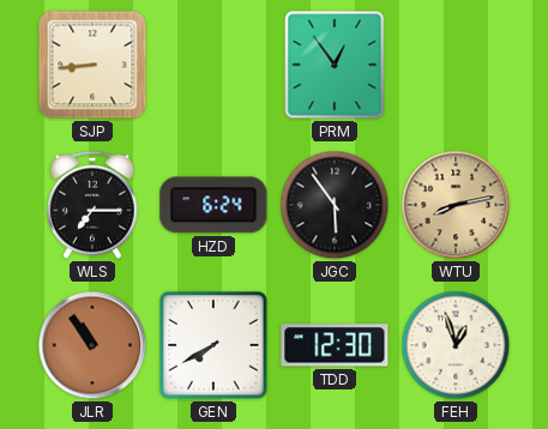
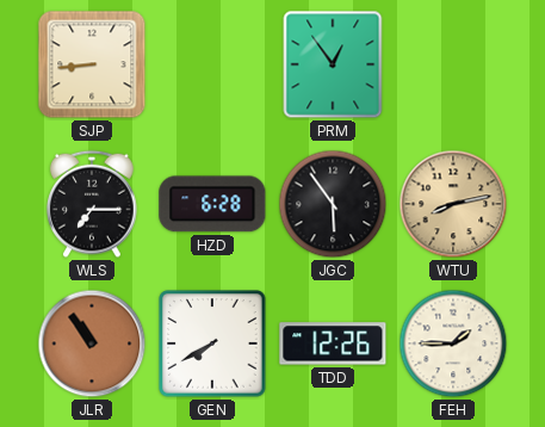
HZD: 6:24 -> 6:28
TDD: 12:30 -> 12:26
FEH: 12:57 -> 1:45
